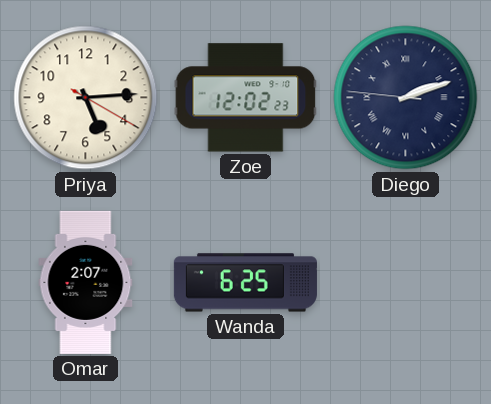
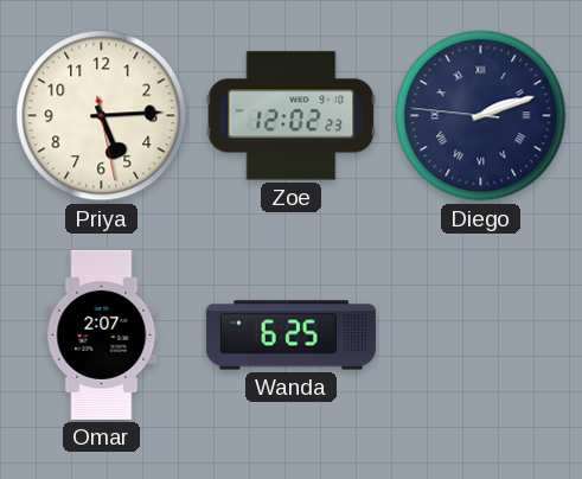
Priya: 5:14:20 -> 5:14:28
